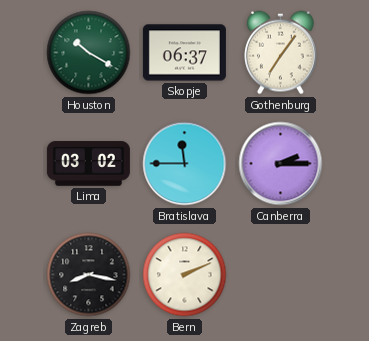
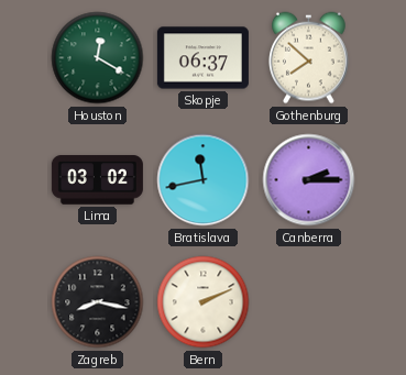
Houston: 10:20 -> 12:20
Gothenburg: 7:06 -> 7:52
Bratislava: 11:45 -> 11:43
